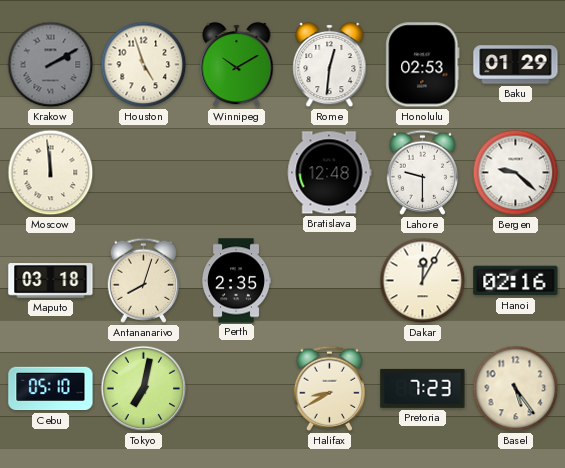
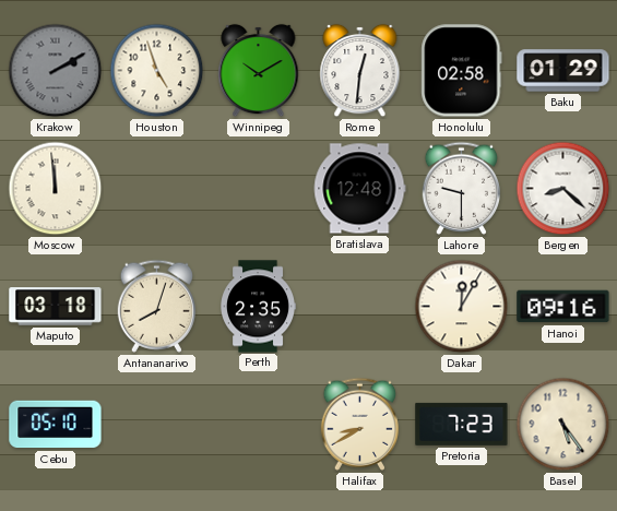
Honolulu: 02:53 -> 02:58
Bergen: 9:22 -> 8:22
Hanoi: 02:16 -> 09:16
Tokyo: 7:02 -> none
